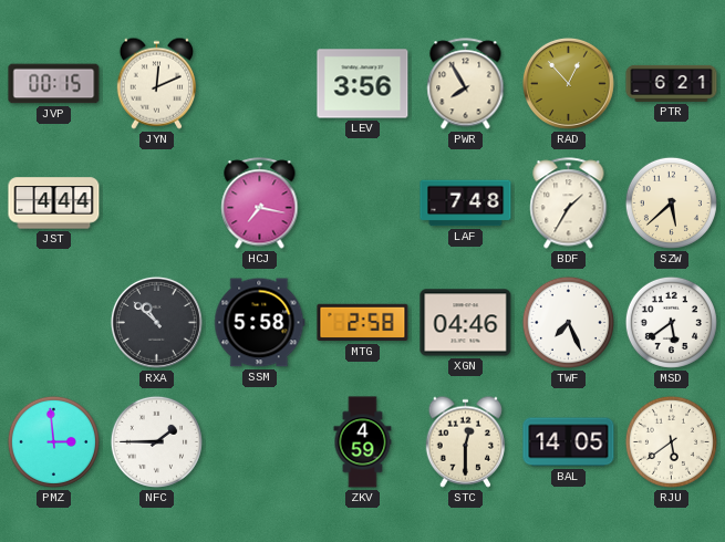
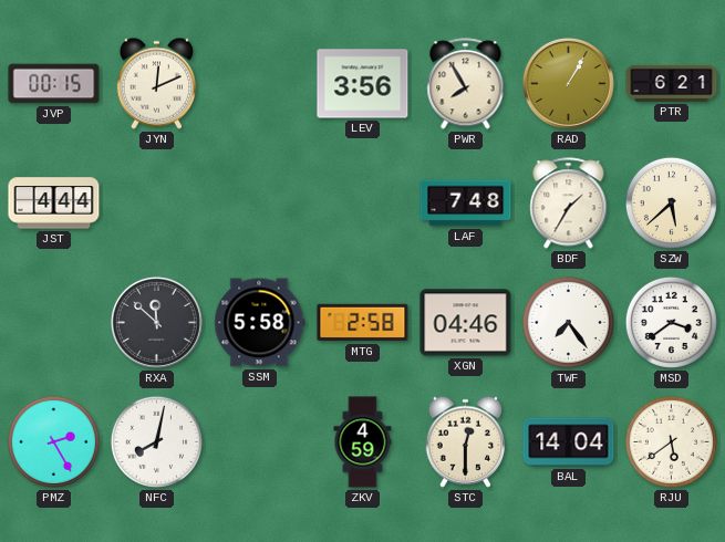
RAD: 12:53 -> 1:05
HCJ: 7:17 -> none
RXA: 10:52 -> 11:52
TWF: 7:26 -> 7:24
MSD: 5:39 -> 3:39
PMZ: 2:59 -> 2:25
NFC: 1:45 -> 8:02
BAL: 14:05 -> 14:04
